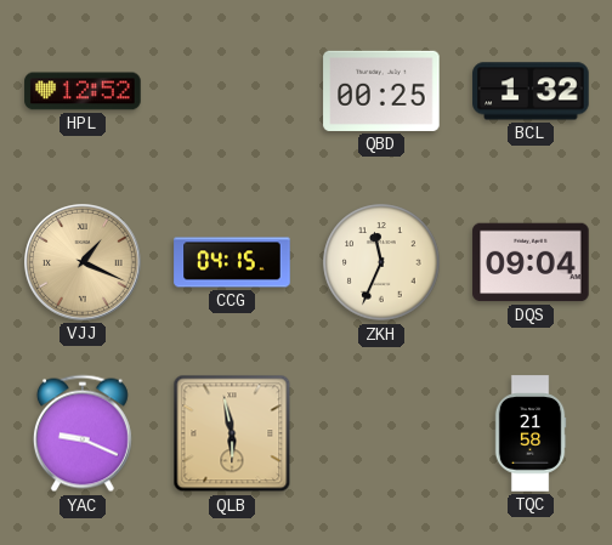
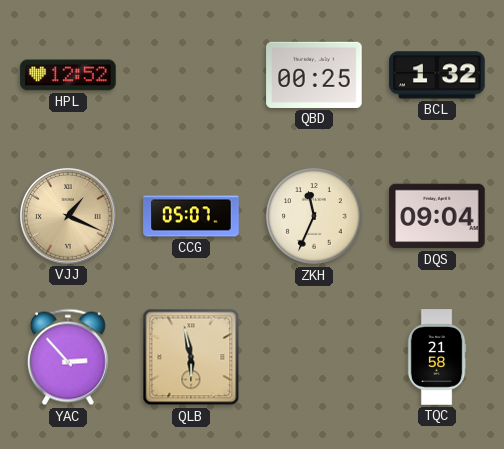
CCG: 04:15 -> 05:07
YAC: 9:19 -> 2:53
